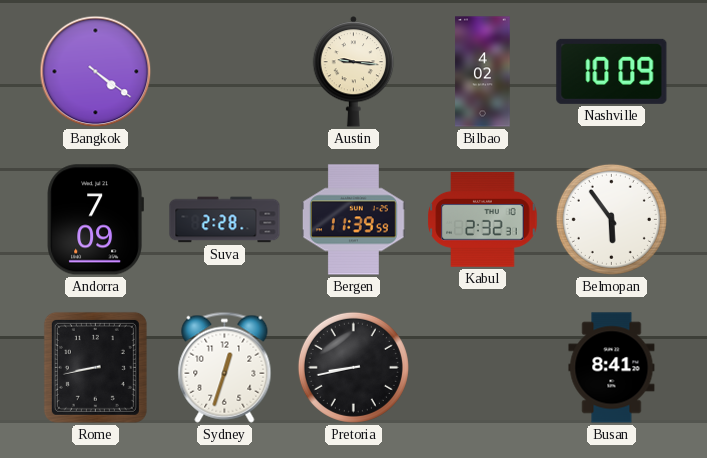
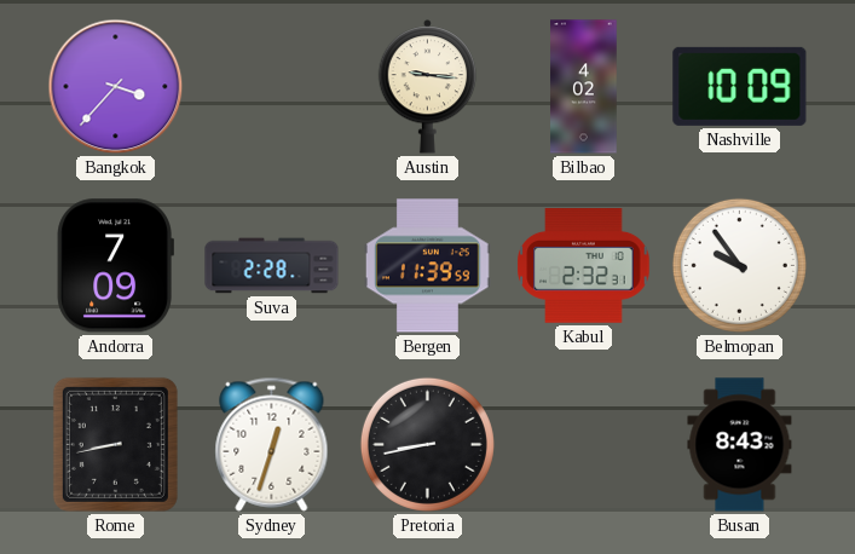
Bangkok: 4:21 -> 3:37
Belmopan: 5:54 -> 9:54
Busan: 8:41 -> 8:43
